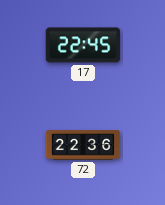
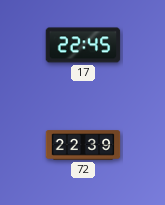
72: 22:36 -> 22:39
